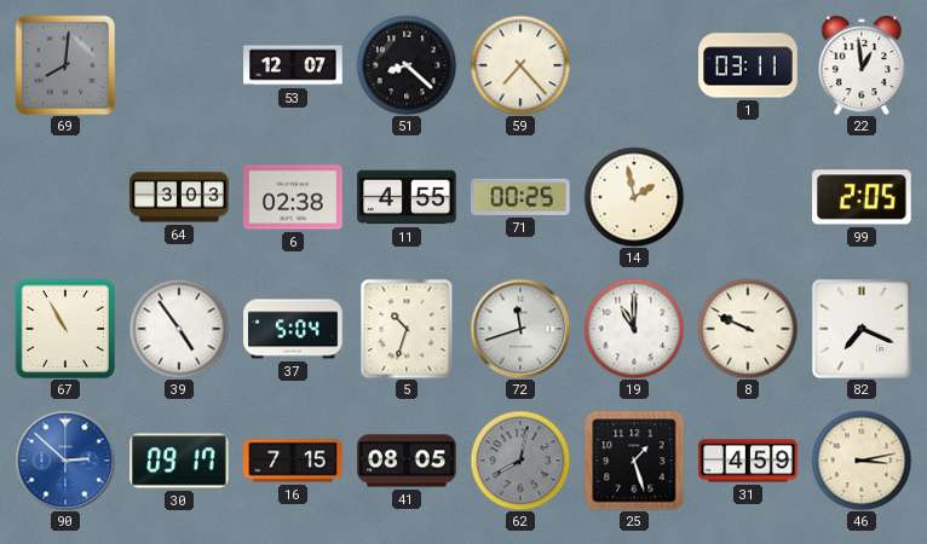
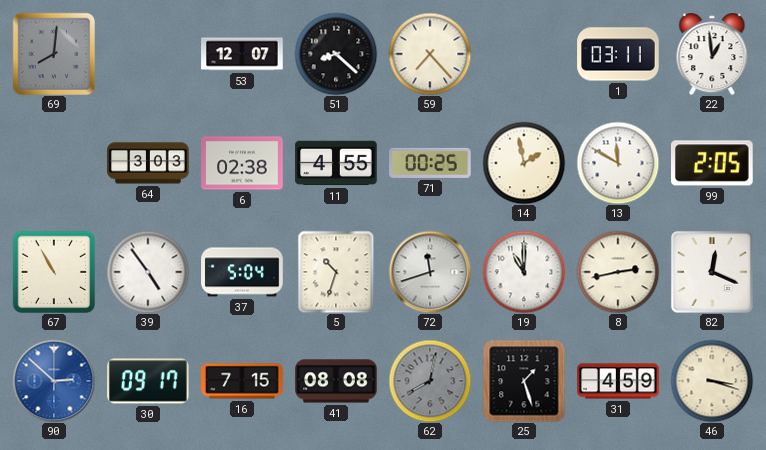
13: none -> 11:50
8: 9:49 -> 2:43
82: 7:19 -> 12:19
41: 08:05 -> 08:08
46: 3:13 -> 3:18
